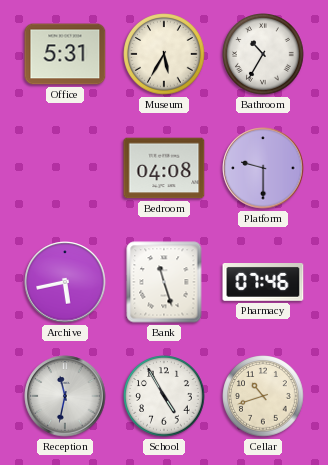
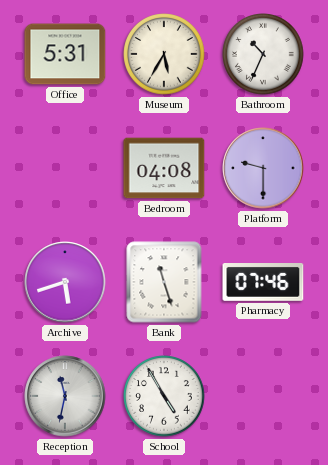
Bathroom: 10:35 -> 10:34
Archive: 5:43 -> 5:42
Cellar: 10:42 -> none
